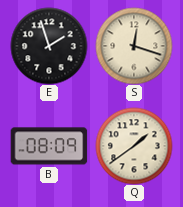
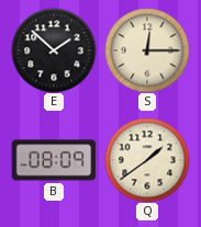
E: 1:57 -> 1:52
S: 12:18 -> 12:15
